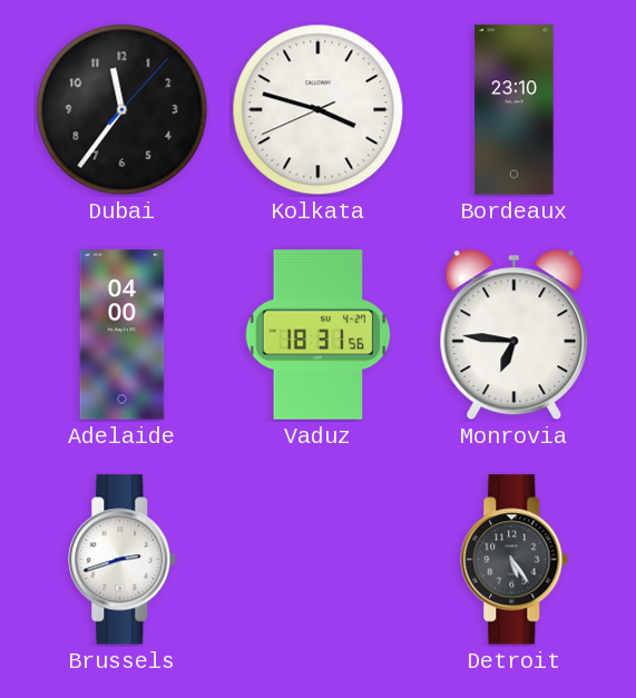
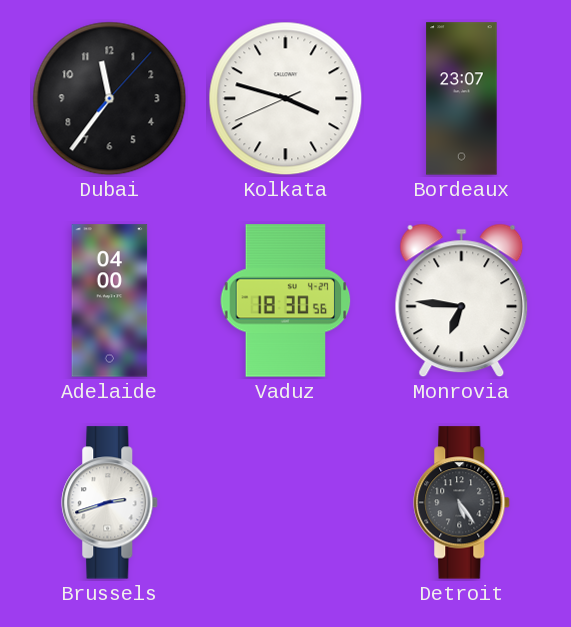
Bordeaux: 23:10 -> 23:07
Vaduz: 18:31 -> 18:30
